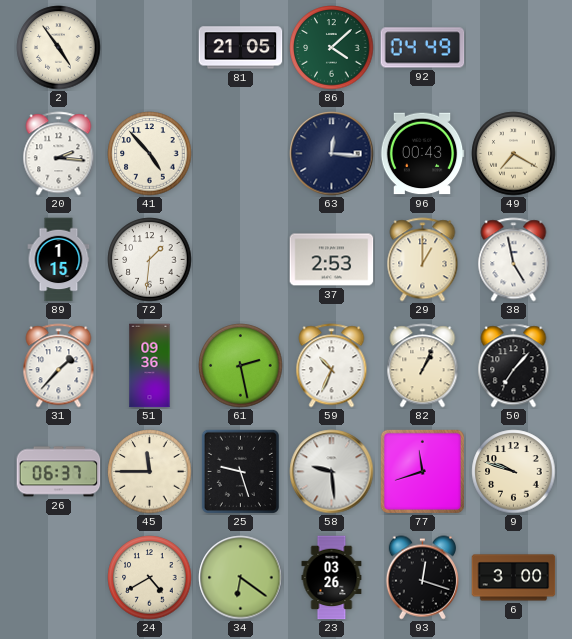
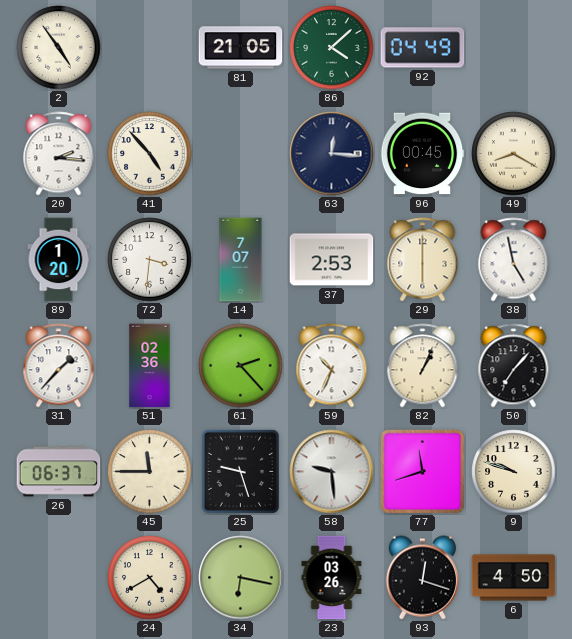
96: 00:43 -> 00:45
49: 7:20 -> 8:20
89: 1:15 -> 1:20
72: 1:31 -> 3:31
14: none -> 7:07
29: 1:00 -> 6:00
51: 09:36 -> 02:36
61: 2:28 -> 2:23
34: 6:21 -> 6:17
6: 3:00 -> 4:50
